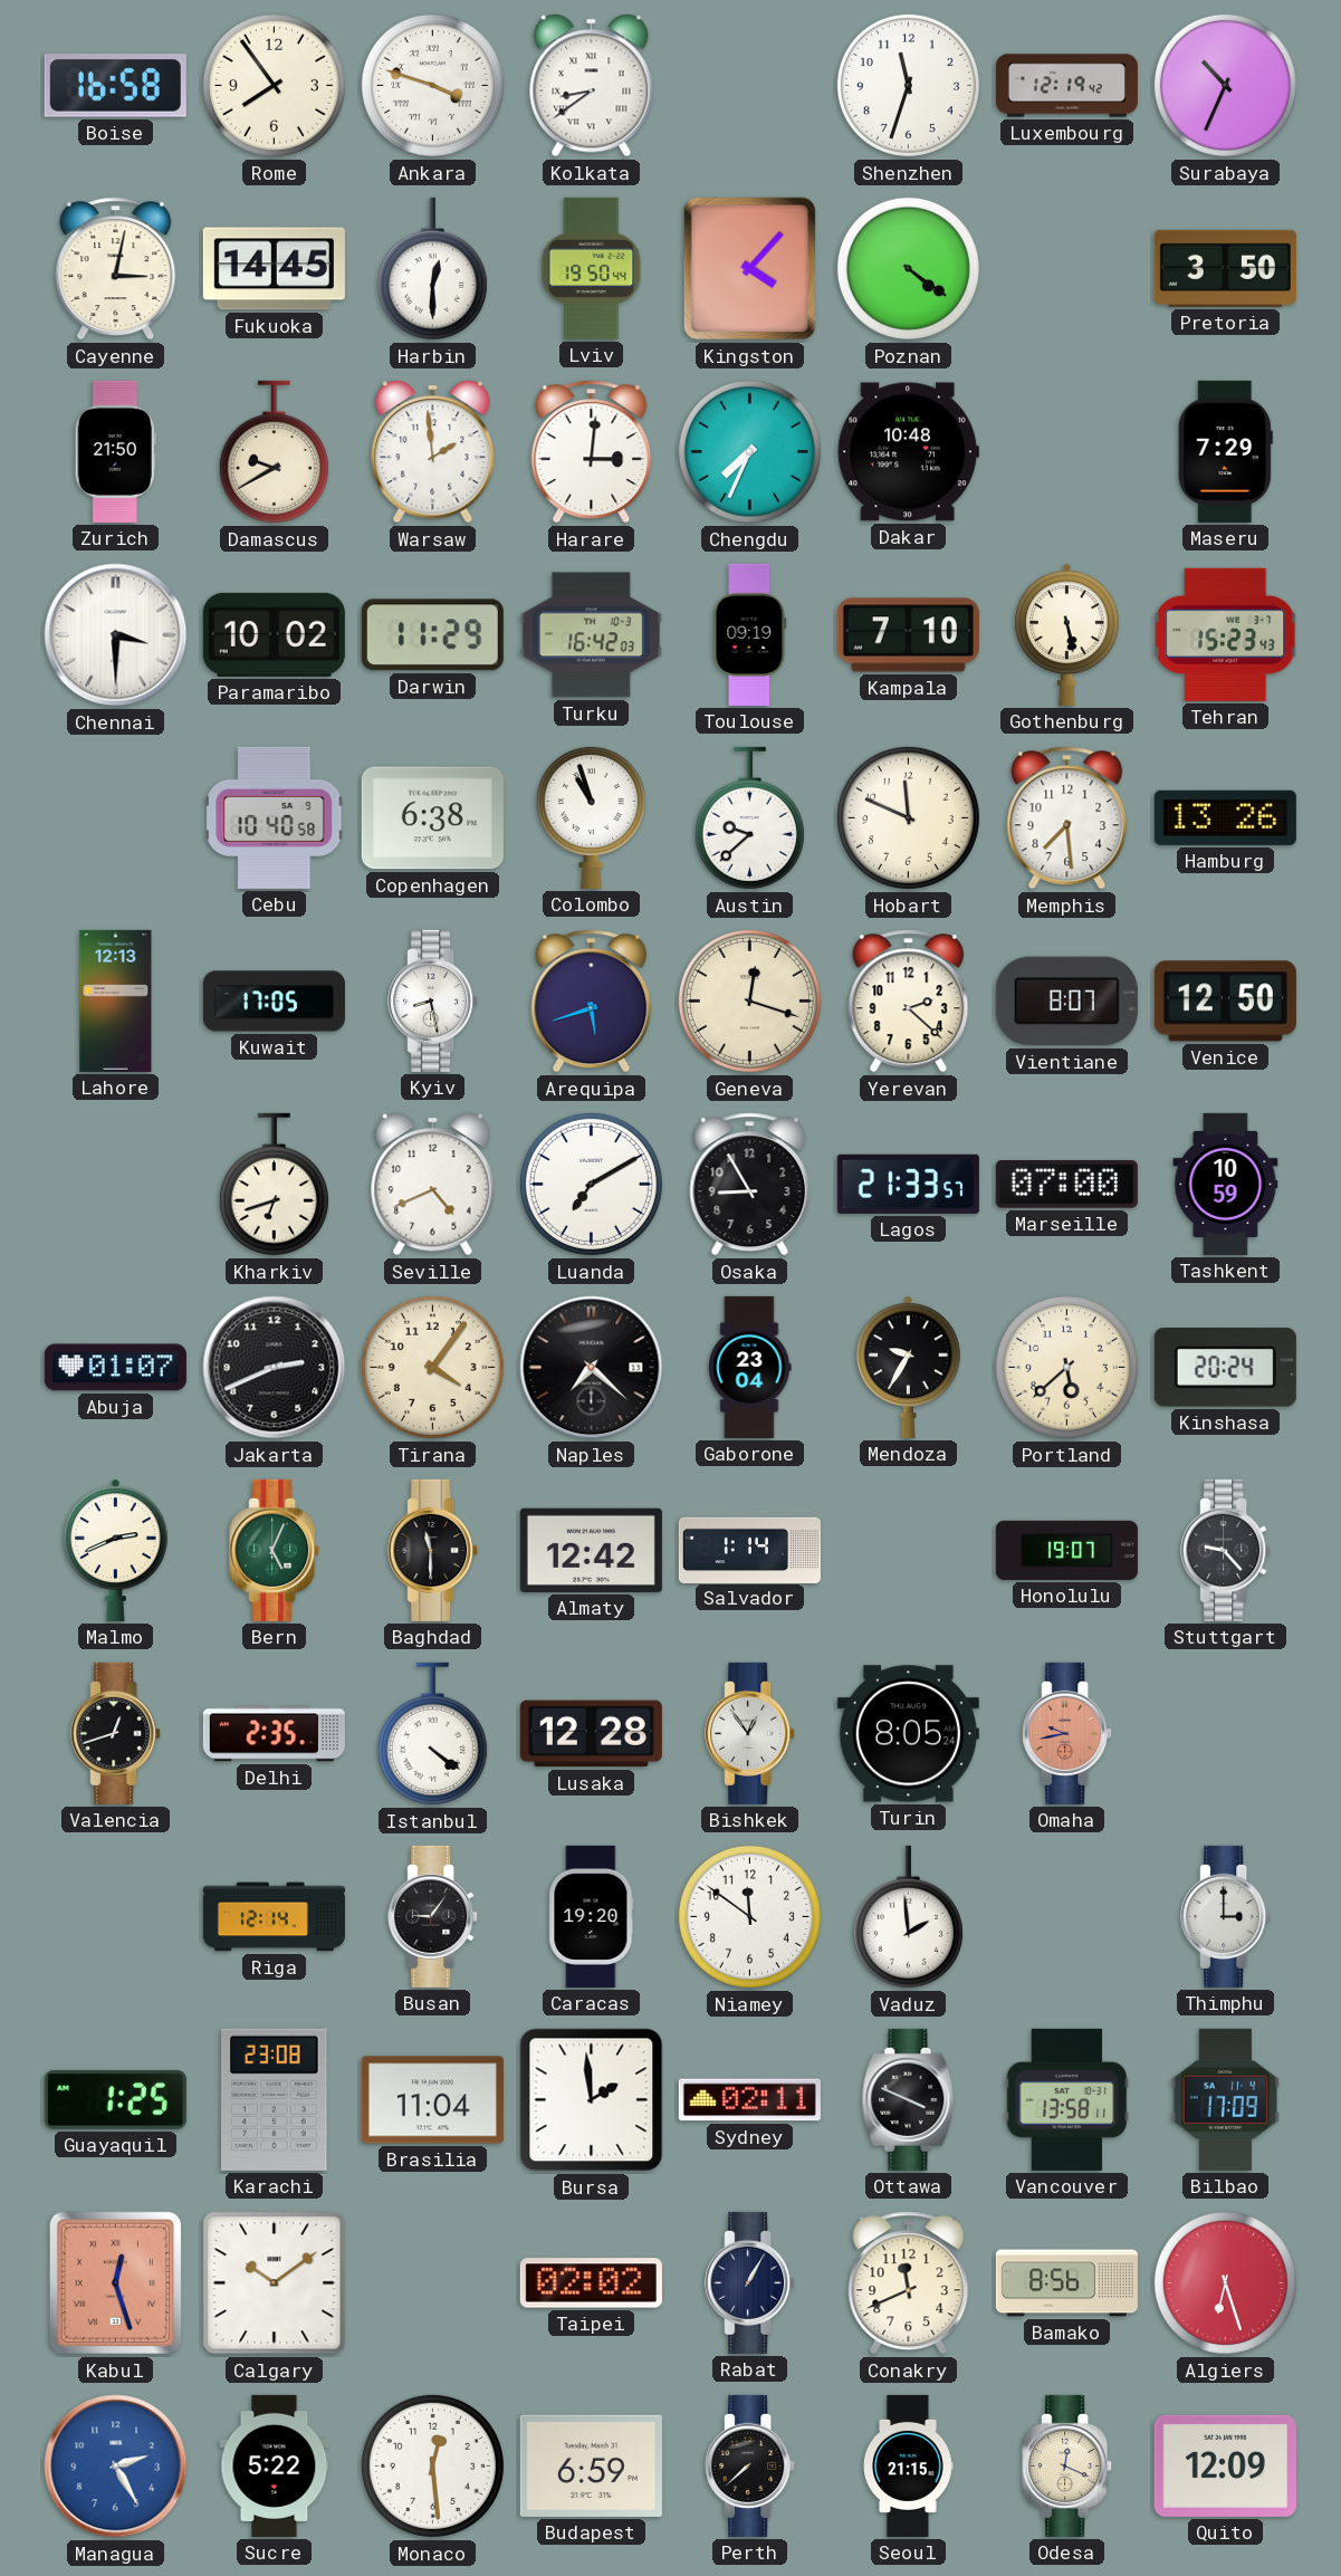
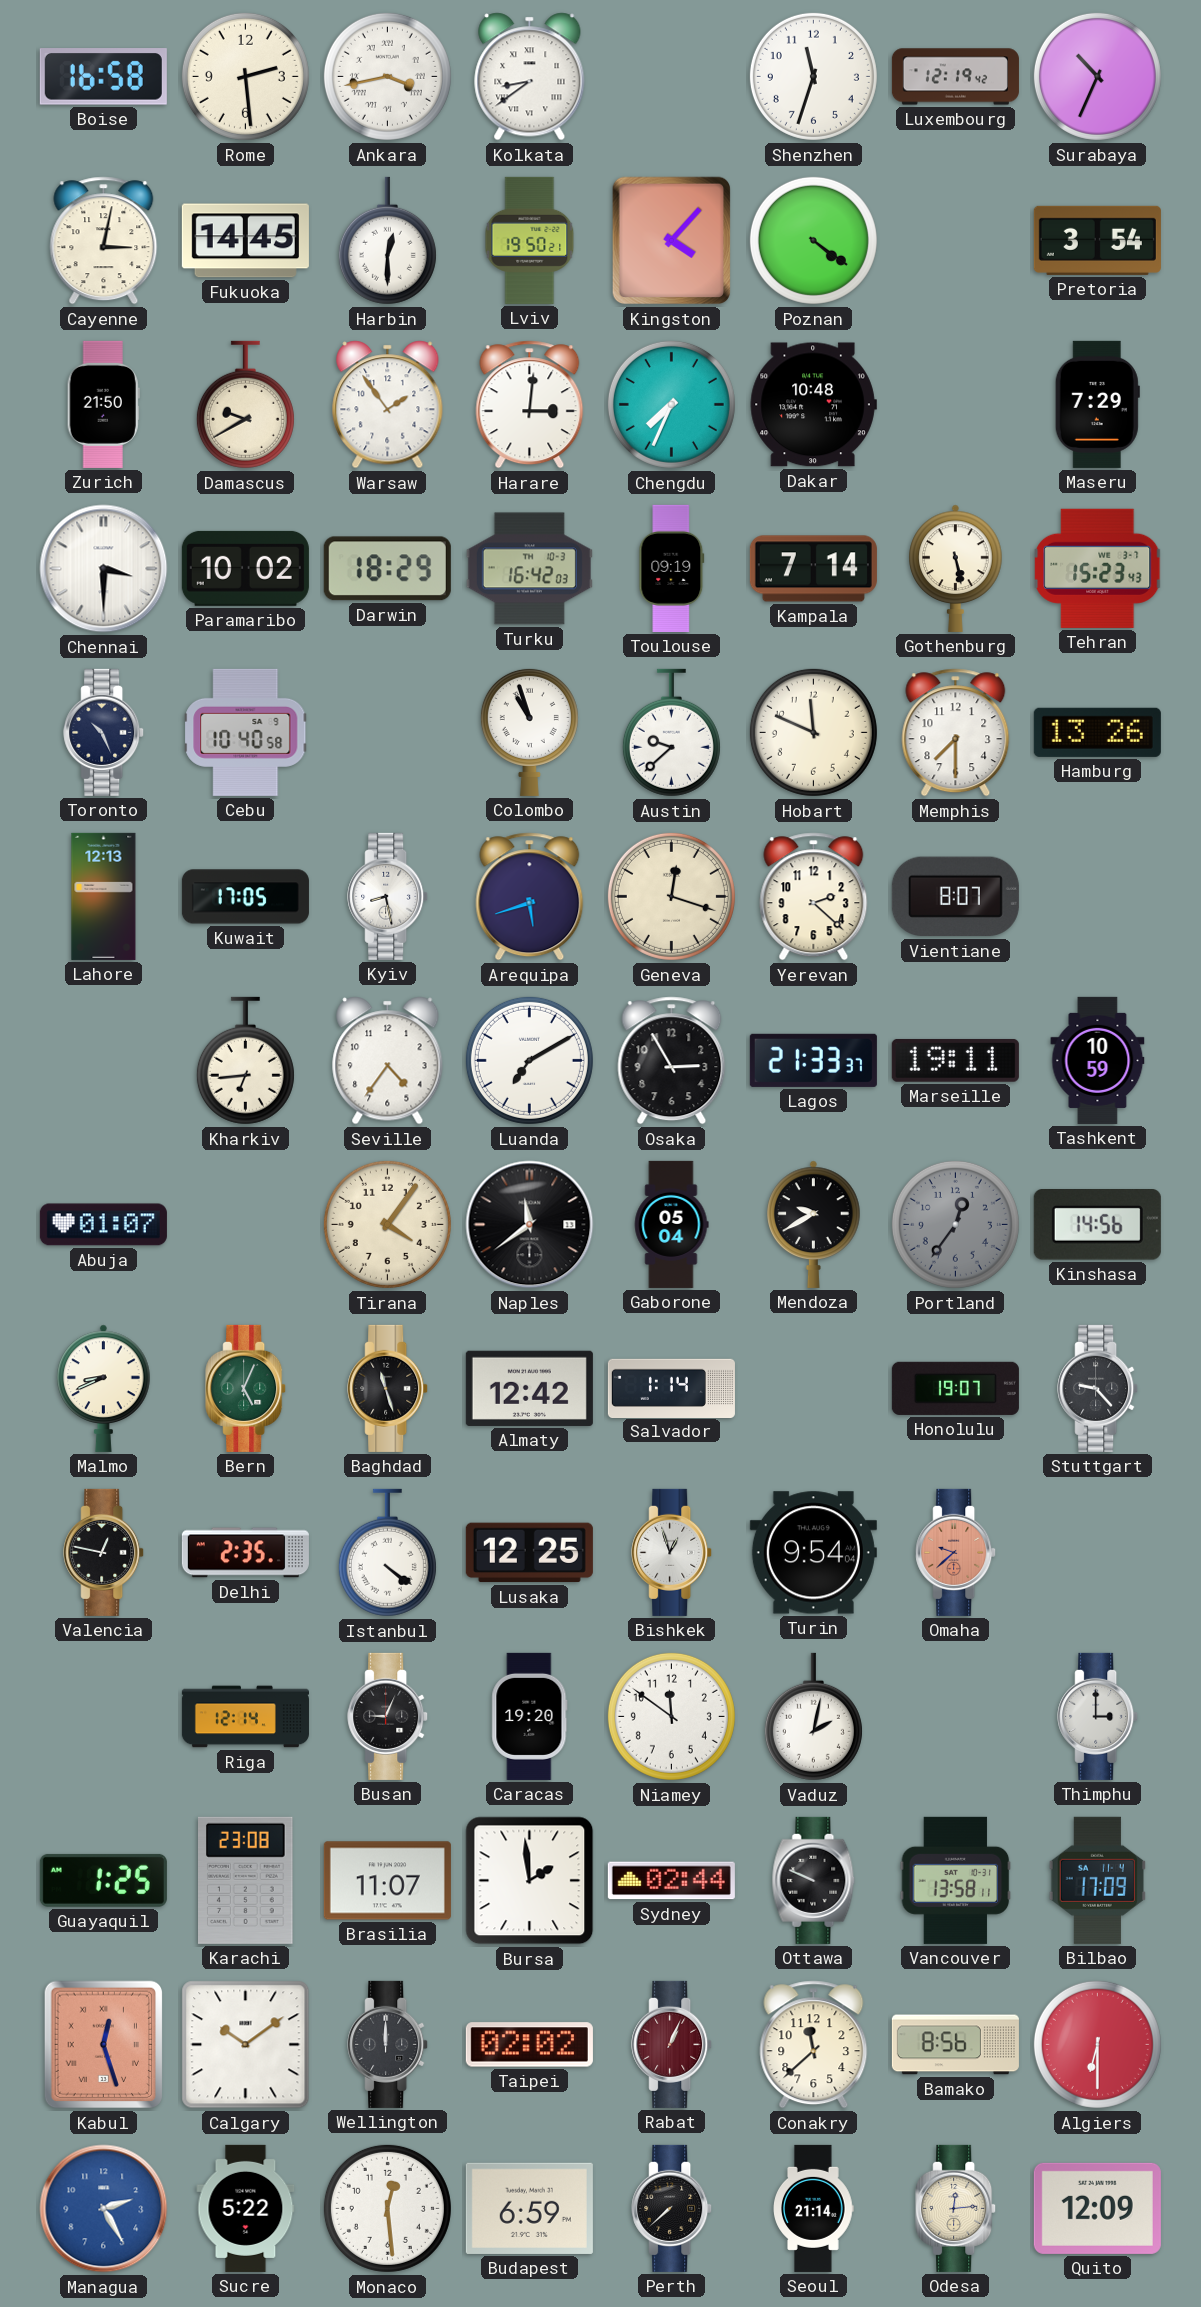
Rome: 7:54 -> 2:29
Ankara: 3:48 -> 3:43
Lviv: 19:50:44 -> 19:50:21
Pretoria: 3:50 -> 3:54
Warsaw: 1:59 -> 1:54
Darwin: 11:29 -> 18:29
Kampala: 7:10 -> 7:14
Toronto: none -> 10:26
Copenhagen: 6:38 -> none
Memphis: 7:29 -> 7:30
Venice: 12:50 -> none
Kharkiv: 6:42 -> 6:44
Seville: 4:41 -> 4:36
Osaka: 8:55 -> 2:55
Lagos: 21:33:57 -> 21:33:37
Marseille: 07:00 -> 19:11
Jakarta: 2:41 -> none
Naples: 7:22 -> 11:39
Gaborone: 23:04 -> 05:04
Mendoza: 9:35 -> 9:40
Portland: 5:38 -> 12:36
Portland dial: cream -> grey
Kinshasa: 20:24 -> 14:56
Malmo: 2:41 -> 8:41
Baghdad: 11:30 -> 11:27
Valencia: 12:42 -> 12:47
Lusaka: 12:28 -> 12:25
Bishkek: 12:54 -> 12:57
Turin: 8:05 -> 9:54
Omaha: 9:43 -> 9:38
Busan: 9:06 -> 9:04
Vaduz: 1:59 -> 2:02
Brasilia: 11:04 -> 11:07
Sydney: 02:11 -> 02:44
Ottawa: 3:49 -> 9:49
Wellington: none -> 12:00
Rabat: 1:05 -> 1:04
Rabat dial: navy -> burgundy
Conakry: 11:41 -> 11:38
Algiers: 6:27 -> 6:30
Seoul: 21:15 -> 21:14
Odesa: 12:19 -> 12:14
